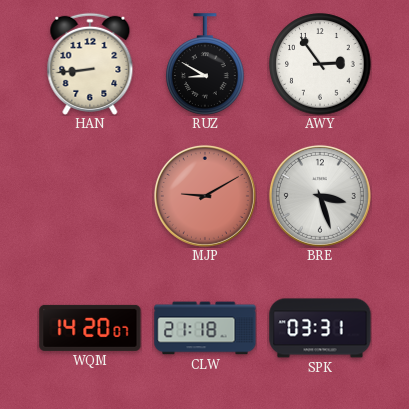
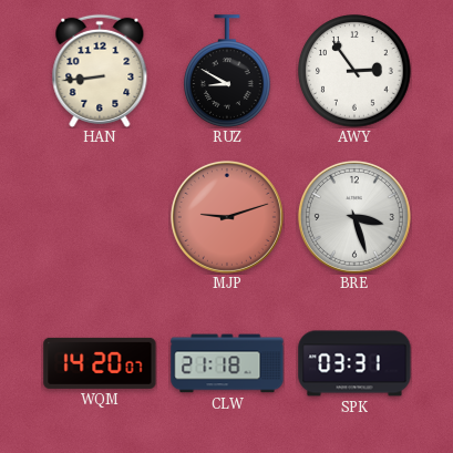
MJP: 9:10 -> 9:12
